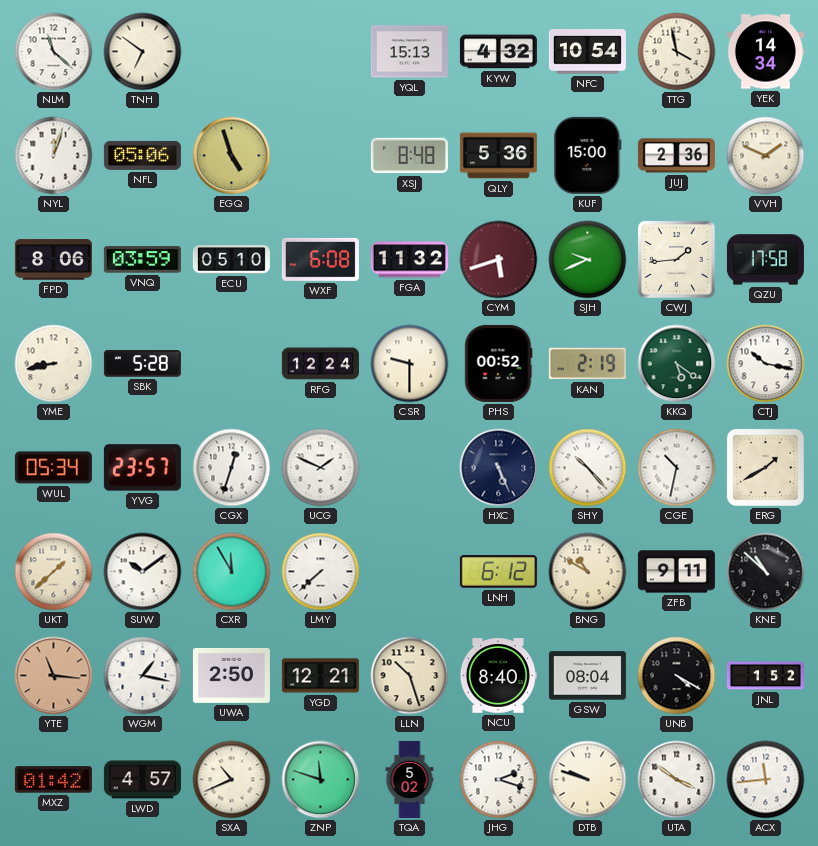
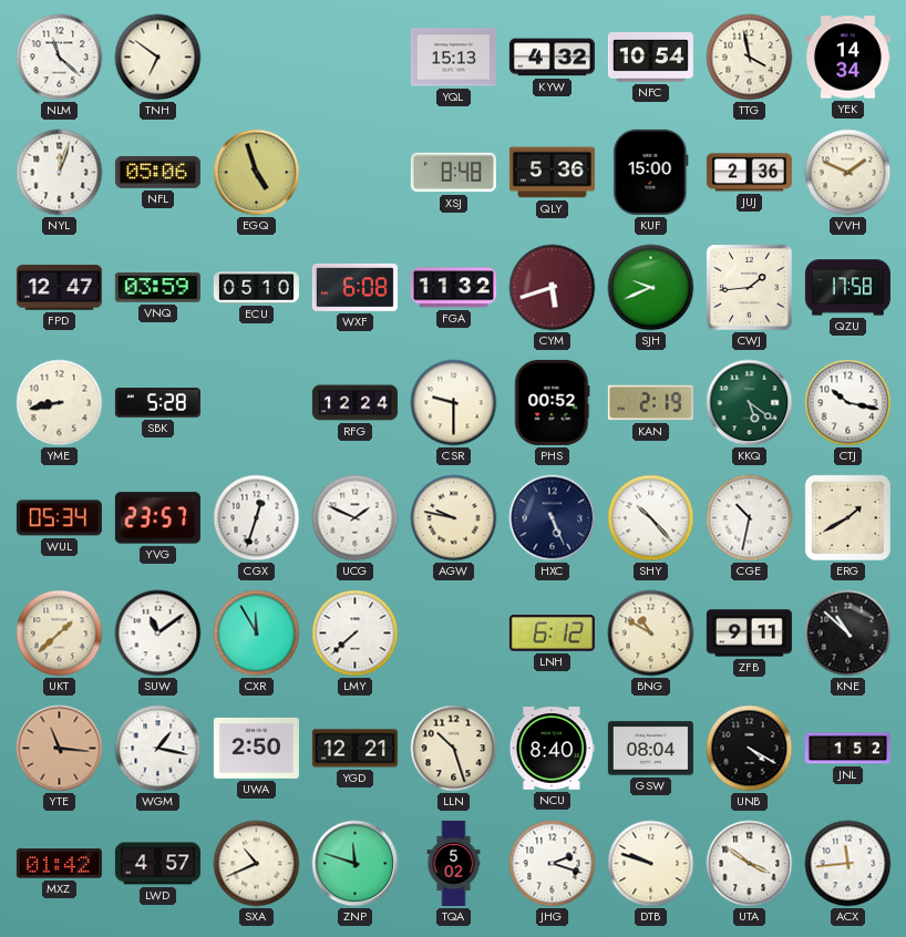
FPD: 8:06 -> 12:47
AGW: none -> 9:47
SUW: 10:09 -> 11:09
